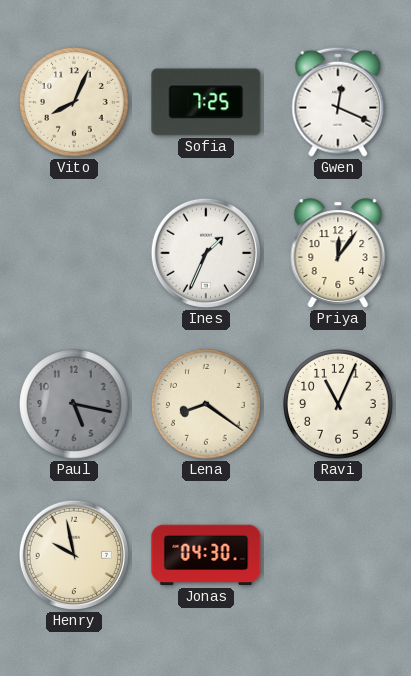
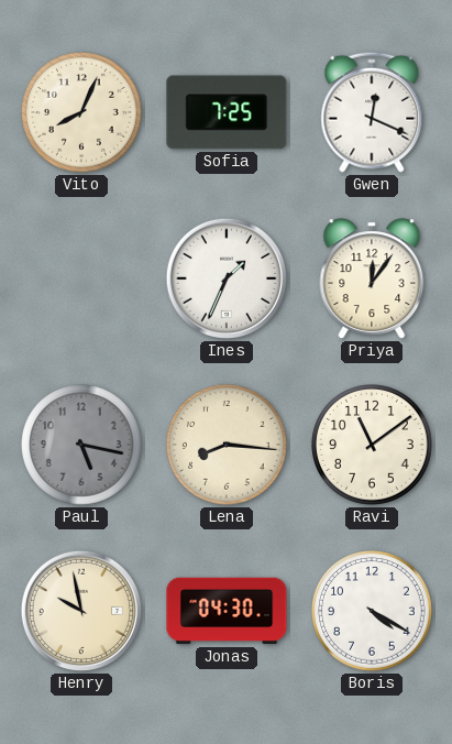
Lena: 8:21 -> 8:16
Ravi: 11:04 -> 11:09
Boris: none -> 4:20
